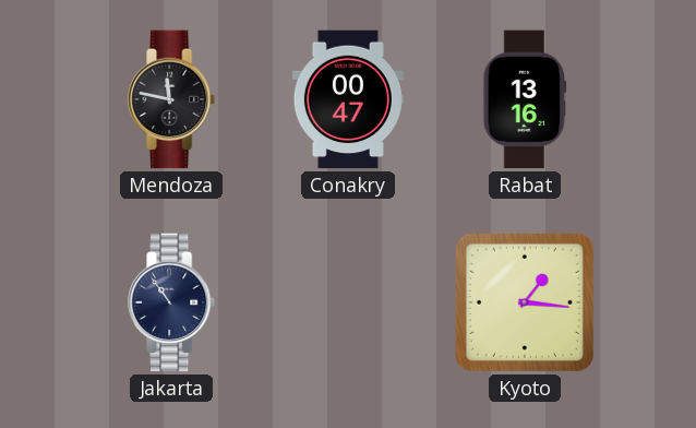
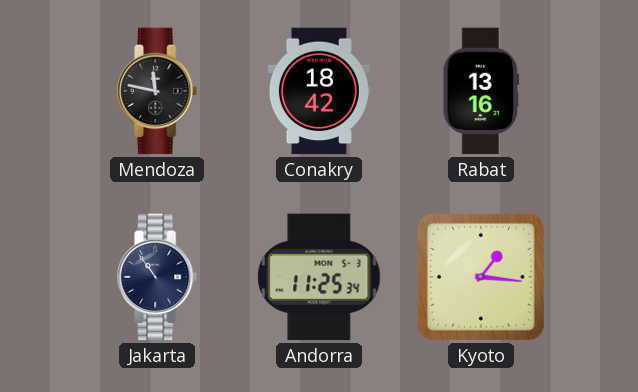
Conakry: 00:47 -> 18:42
Andorra: none -> 11:25
